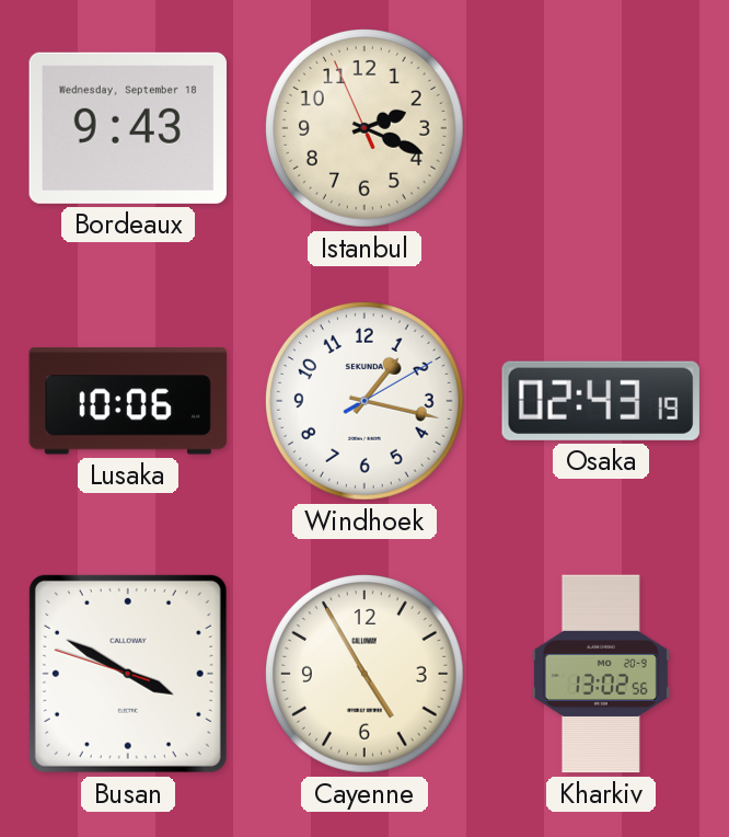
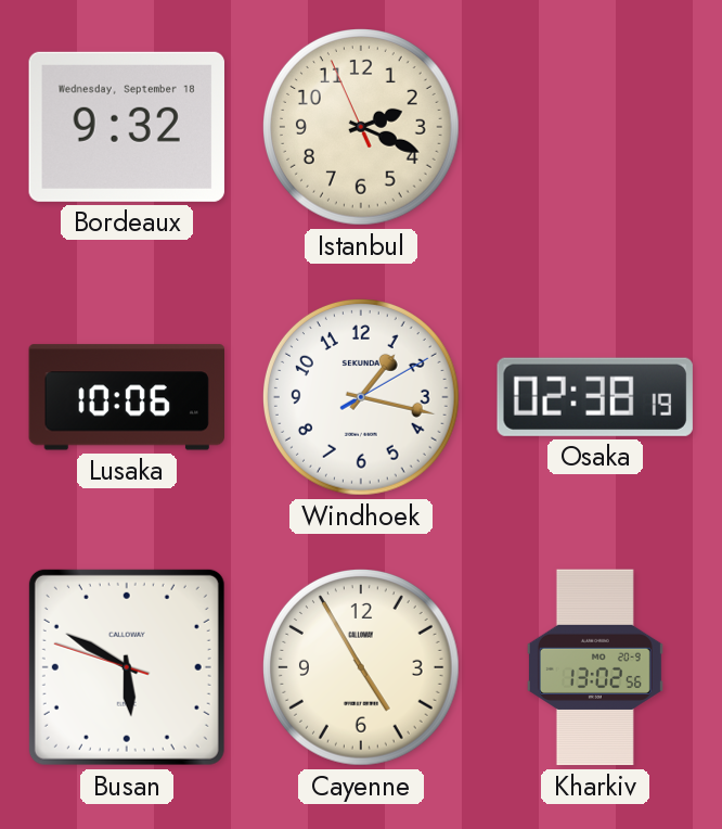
Bordeaux: 9:43 -> 9:32
Osaka: 02:43 -> 02:38
Busan: 3:49 -> 5:49
